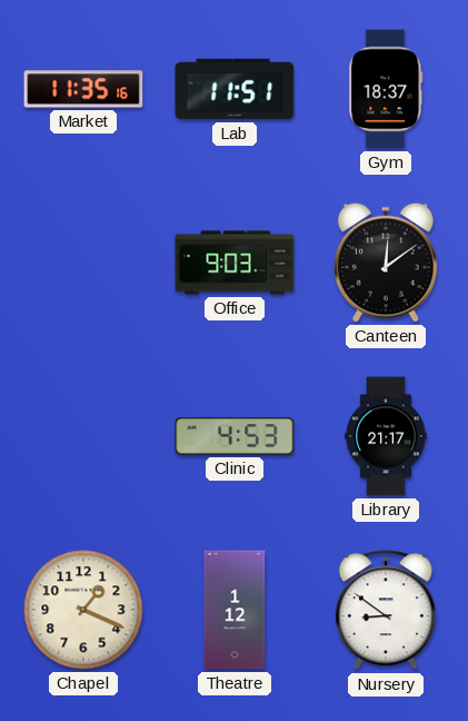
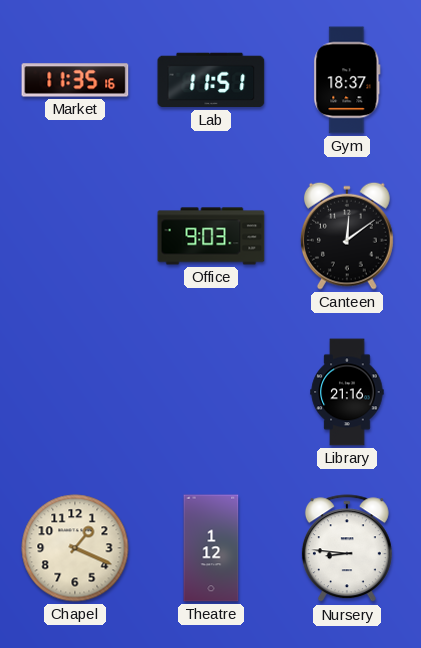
Clinic: 4:53 -> none
Library: 21:17 -> 21:16
Nursery: 8:51 -> 8:46
